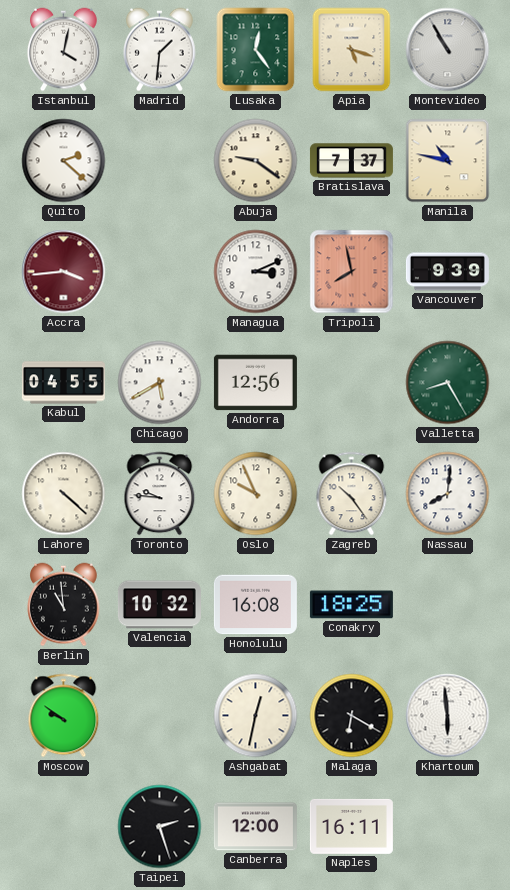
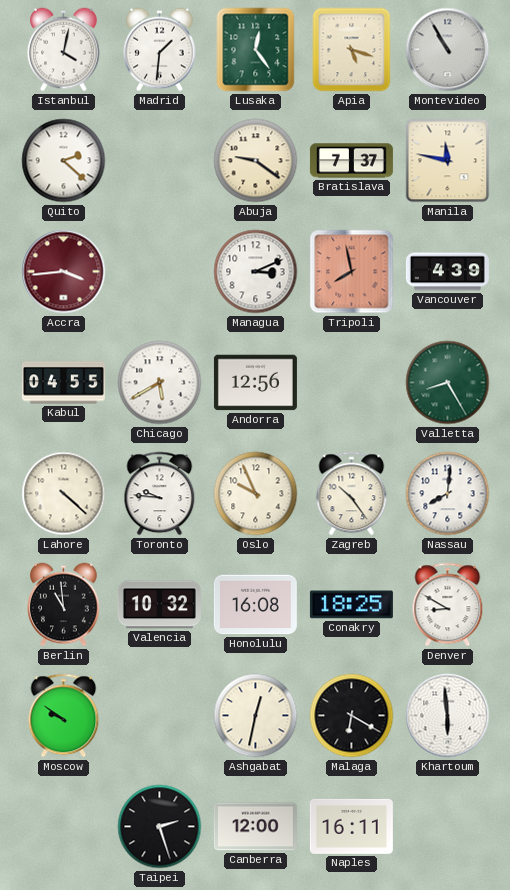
Manila: 10:47 -> 11:47
Vancouver: 9:39 -> 4:39
Denver: none -> 8:50
